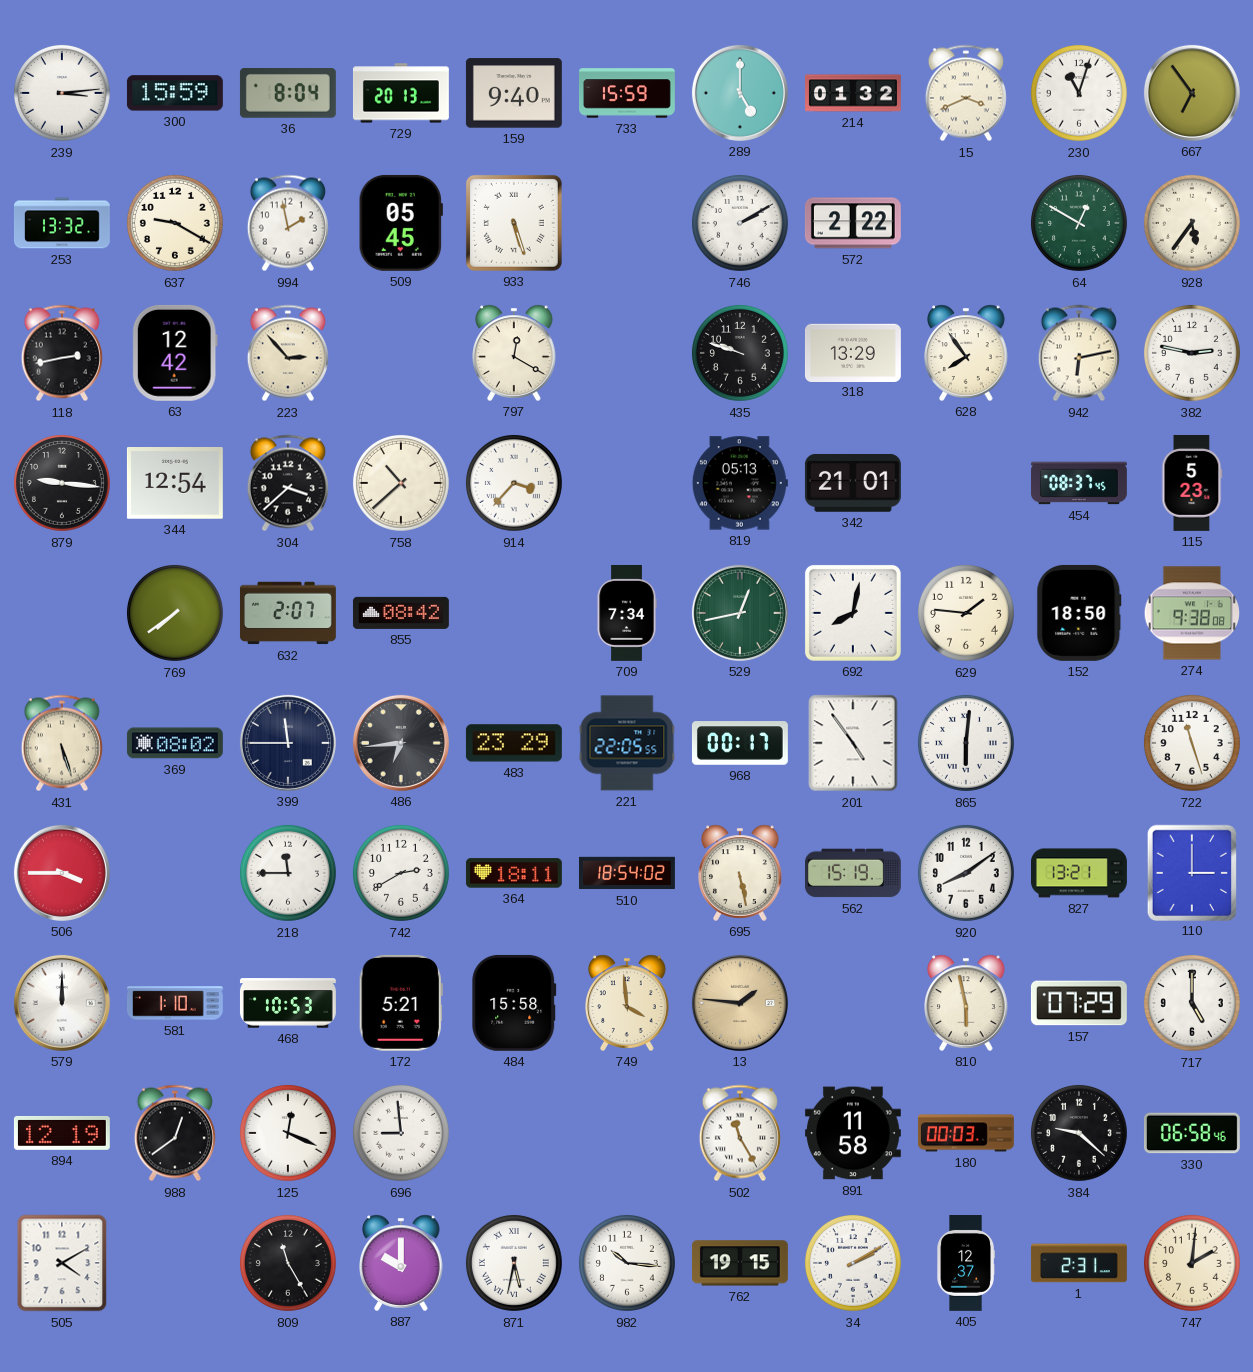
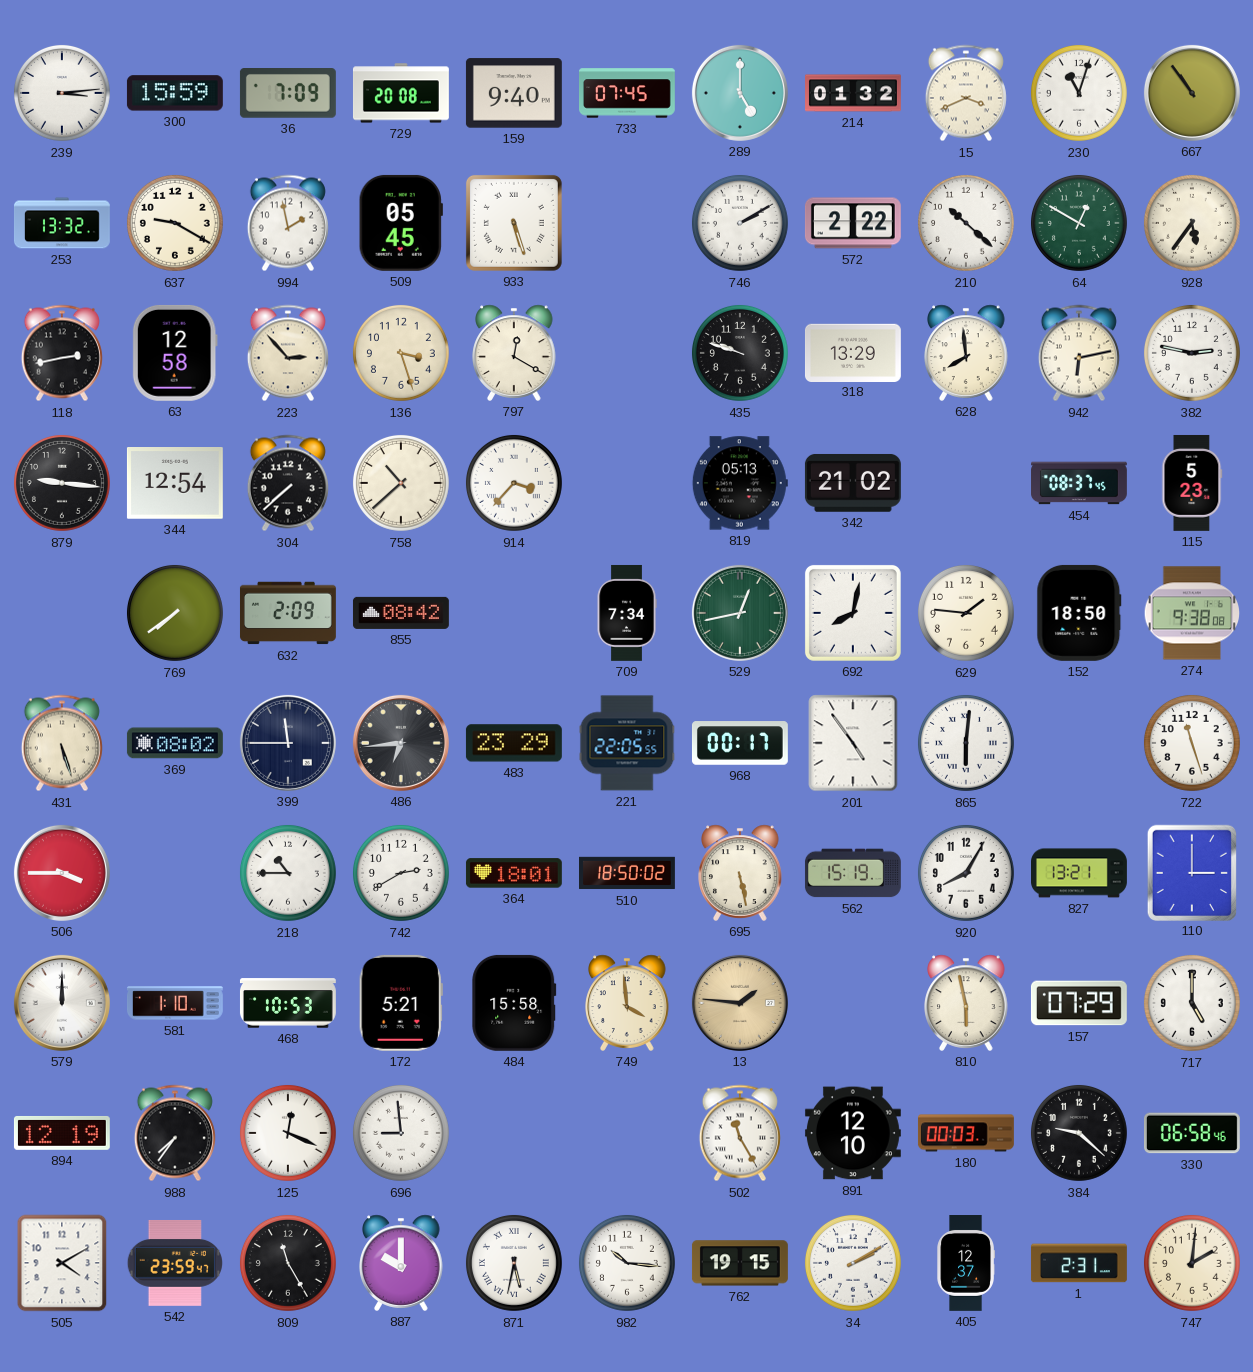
36: 8:04 -> 7:09
729: 20:13 -> 20:08
733: 15:59 -> 07:45
667: 6:54 -> 10:54
210: none -> 10:22
63: 12:42 -> 12:58
136: none -> 3:27
628: 7:54 -> 7:59
304: 3:38 -> 7:38
342: 21:01 -> 21:02
632: 2:07 -> 2:09
218: 11:45 -> 10:45
364: 18:11 -> 18:01
510: 18:54 -> 18:50
920: 8:09 -> 8:05
988: 12:39 -> 7:36
891: 11:58 -> 12:10
542: none -> 23:59
